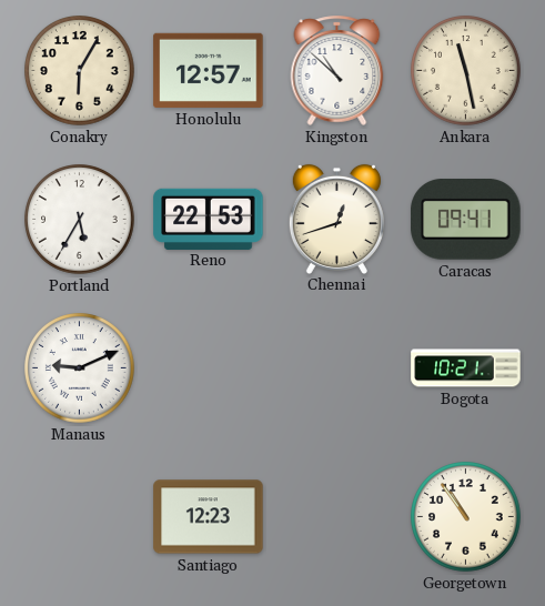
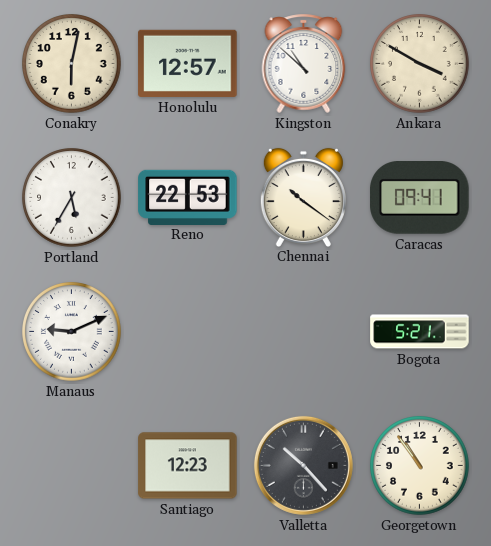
Conakry: 6:05 -> 6:02
Ankara: 11:28 -> 3:50
Chennai: 12:42 -> 10:21
Bogota: 10:21 -> 5:21
Valletta: none -> 10:23
